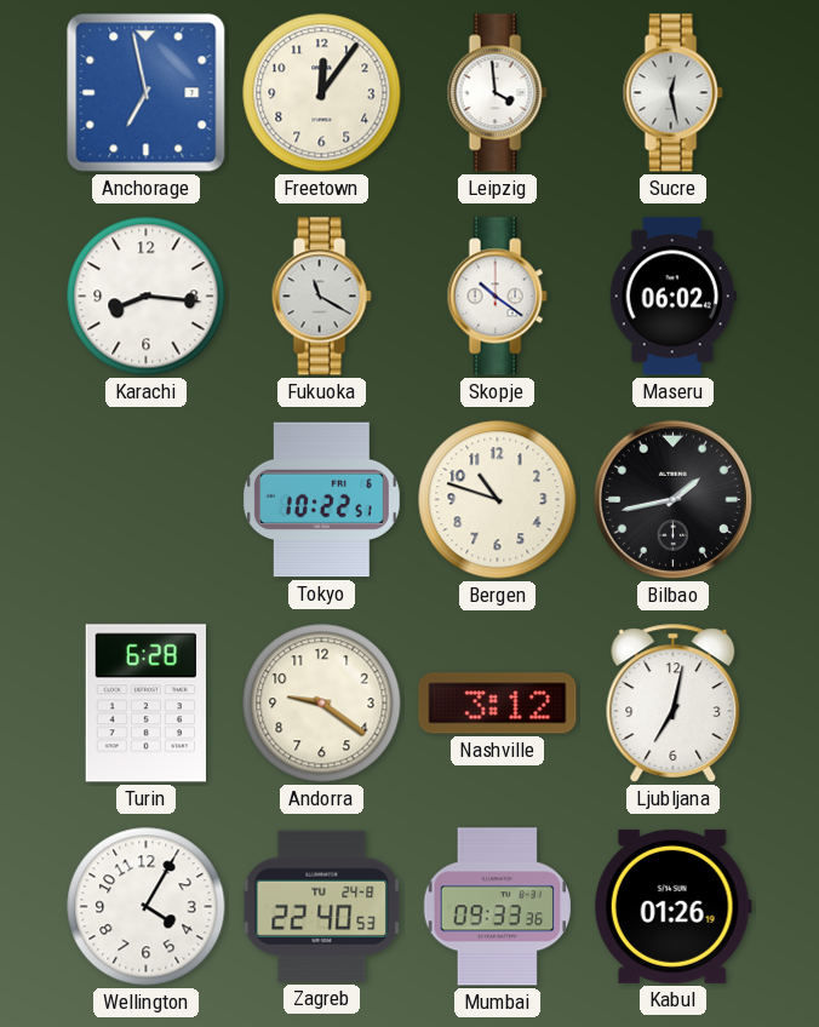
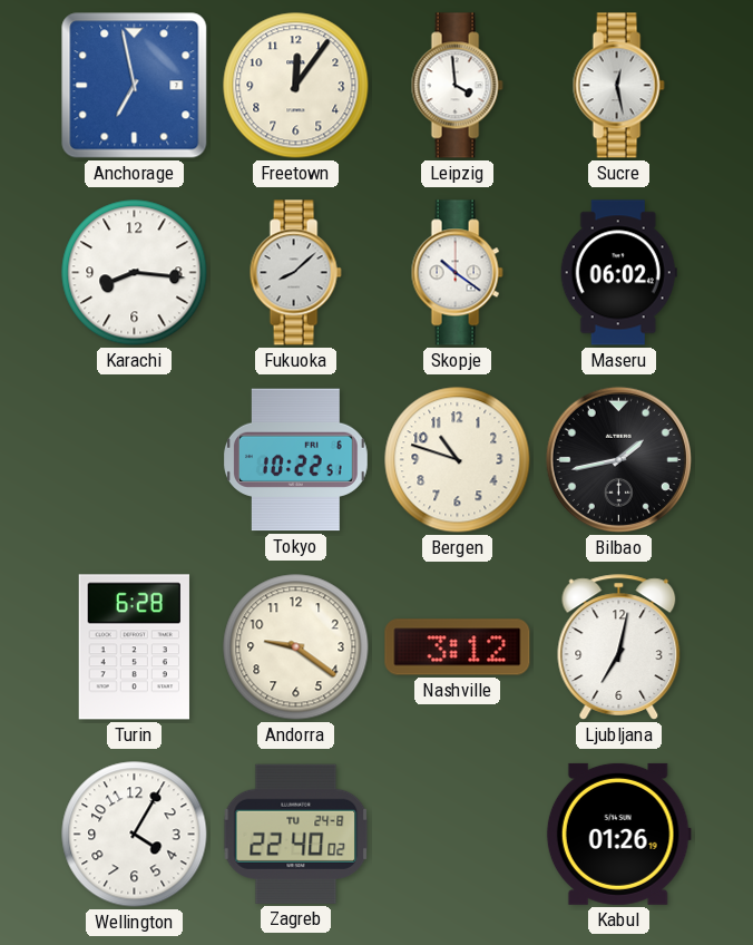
Fukuoka: 11:20 -> 8:08
Zagreb: 22:40:53 -> 22:40:02
Mumbai: 09:33 -> none
